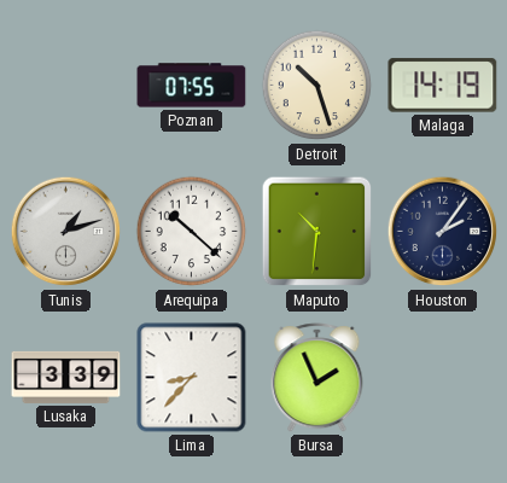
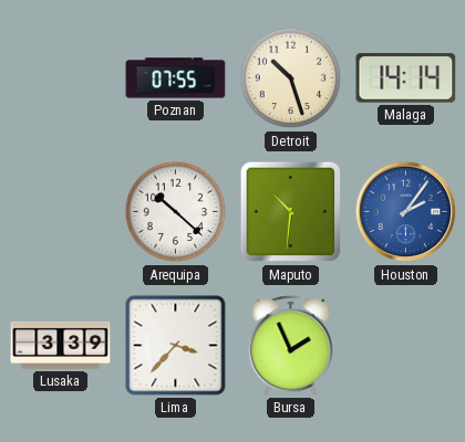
Malaga: 14:19 -> 14:14
Tunis: 1:12 -> none
Houston dial: navy -> blue
Lima: 8:37 -> 3:37
